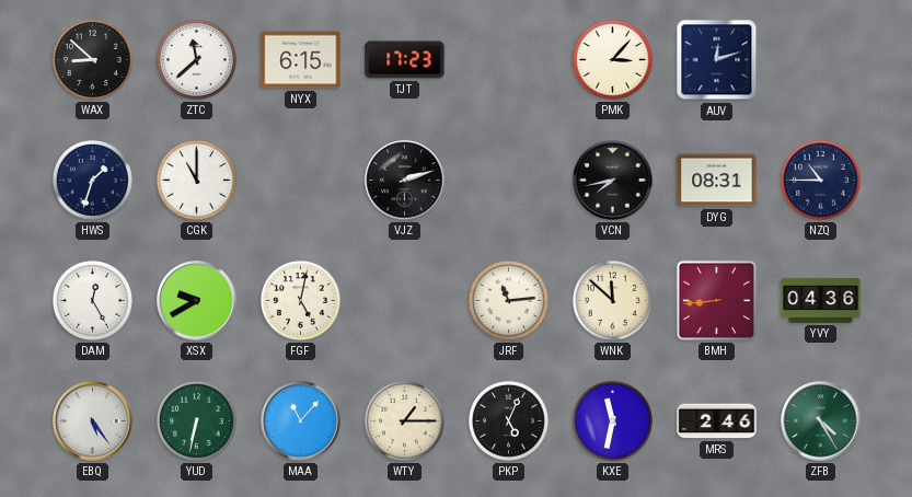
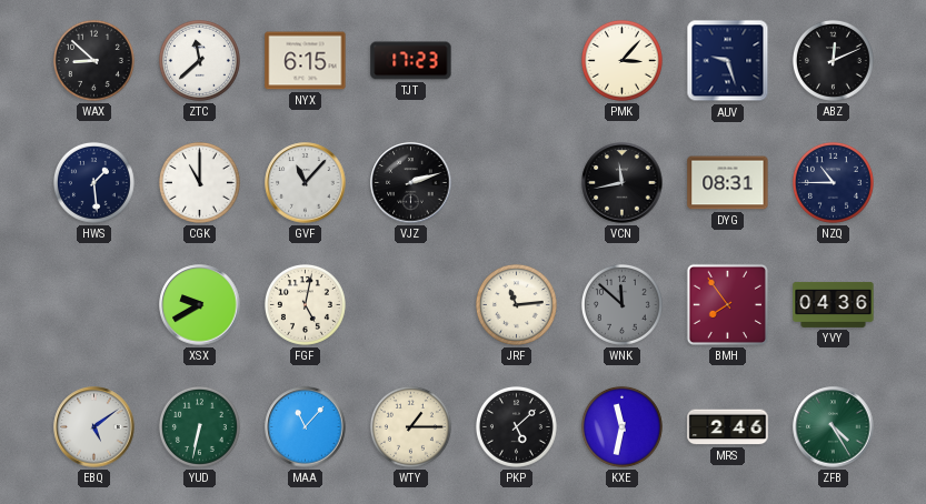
AUV: 12:12 -> 9:27
ABZ: none -> 12:11
HWS: 1:33 -> 1:29
GVF: none -> 11:07
VCN: 7:43 -> 11:43
DAM: 12:25 -> none
WNK dial: cream -> grey
BMH: 8:44 -> 7:54
EBQ: 5:24 -> 5:09
PKP: 5:04 -> 5:08
